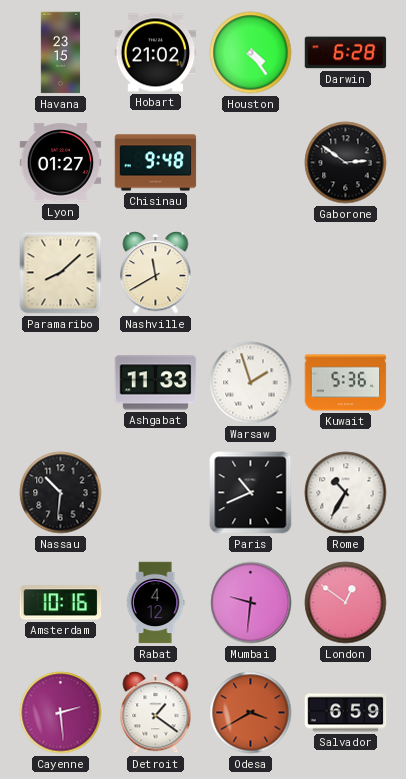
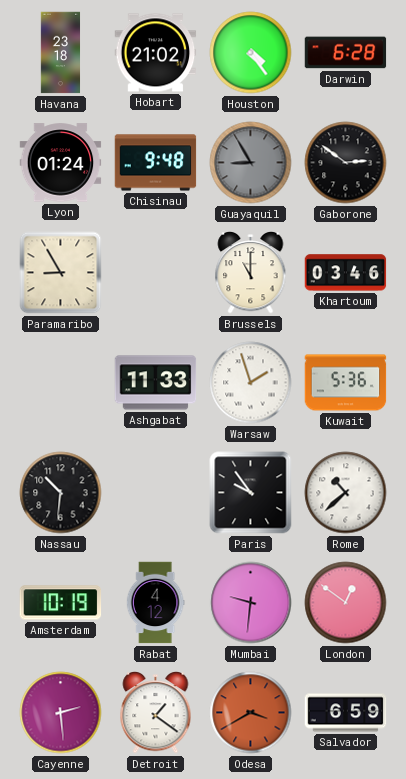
Havana: 23:15 -> 23:18
Lyon: 01:27 -> 01:24
Guayaquil: none -> 8:55
Paramaribo: 8:08 -> 8:55
Nashville: 11:40 -> none
Brussels: none -> 11:00
Khartoum: none -> 03:46
Paris: 10:41 -> 9:54
Rome: 10:35 -> 10:38
Amsterdam: 10:16 -> 10:19
